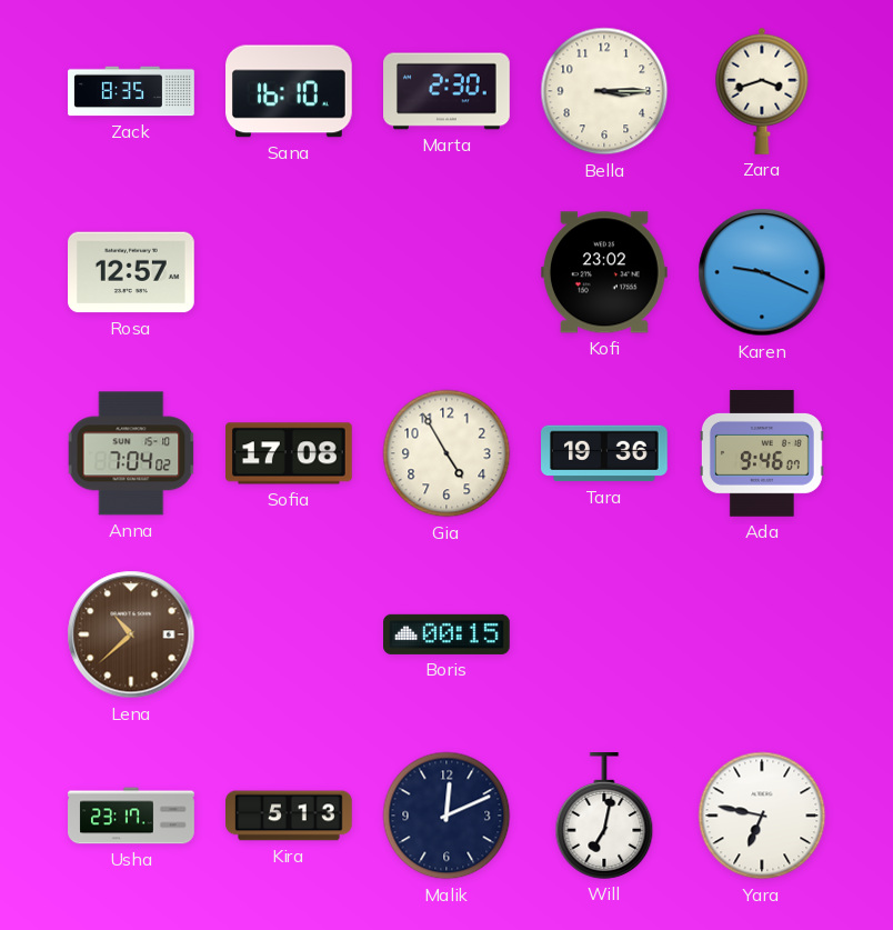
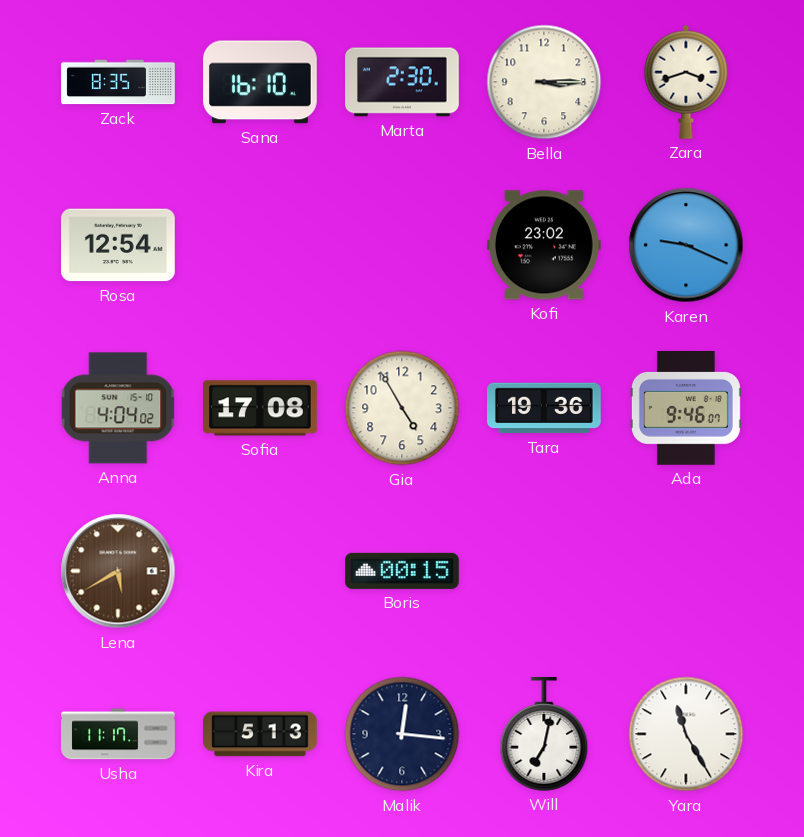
Rosa: 12:57 -> 12:54
Anna: 7:04 -> 4:04
Lena: 10:38 -> 5:40
Usha: 23:17 -> 11:17
Malik: 12:11 -> 12:16
Yara: 6:47 -> 11:25
